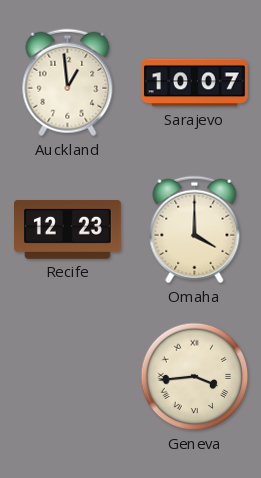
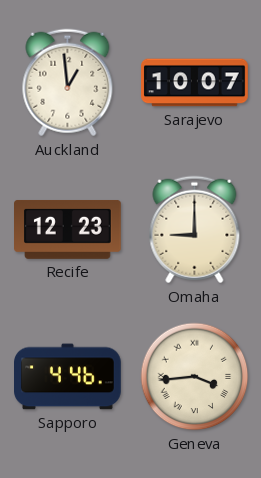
Omaha: 4:00 -> 9:00
Sapporo: none -> 4:46
